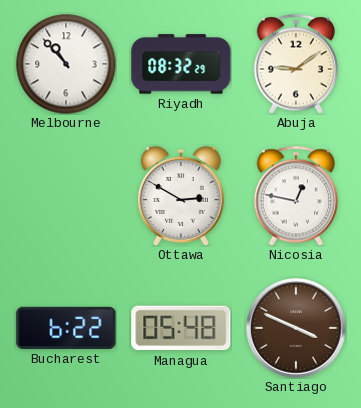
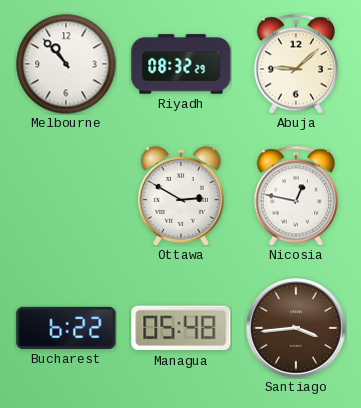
Abuja: 9:09 -> 9:08
Santiago: 3:49 -> 3:44
